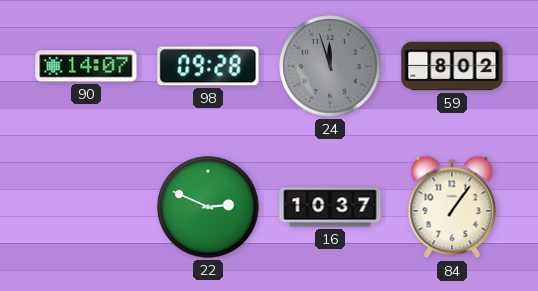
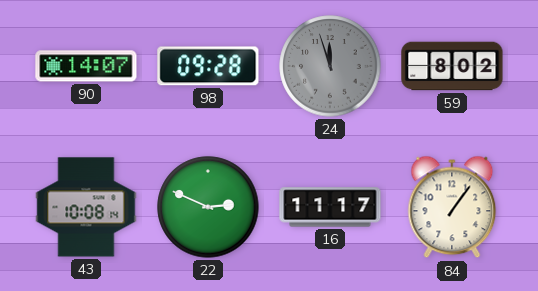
43: none -> 10:08
16: 10:37 -> 11:17
